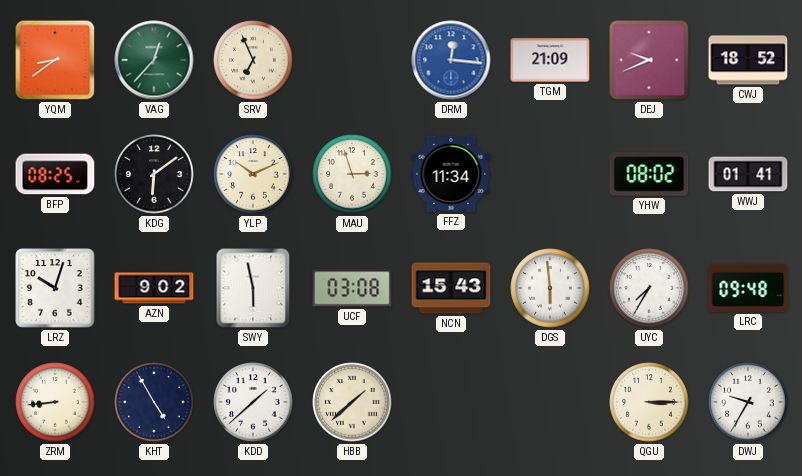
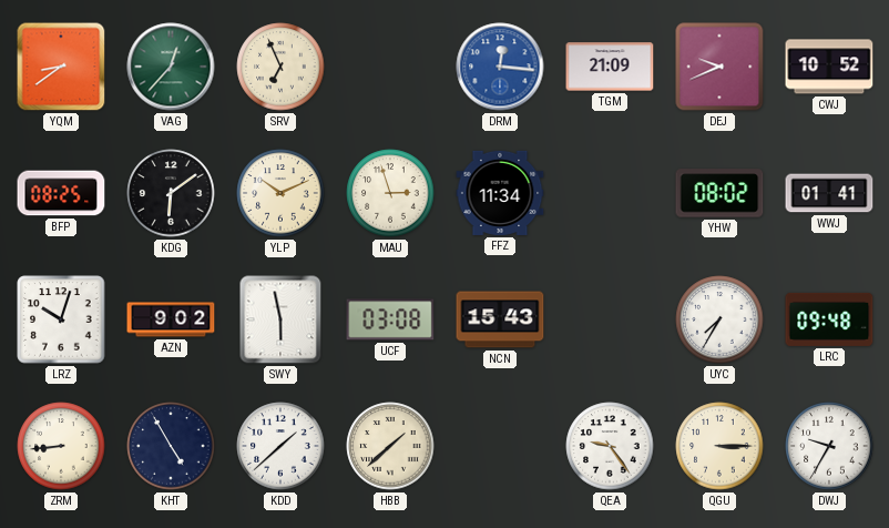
CWJ: 18:52 -> 10:52
DGS: 5:59 -> none
QEA: none -> 9:24
